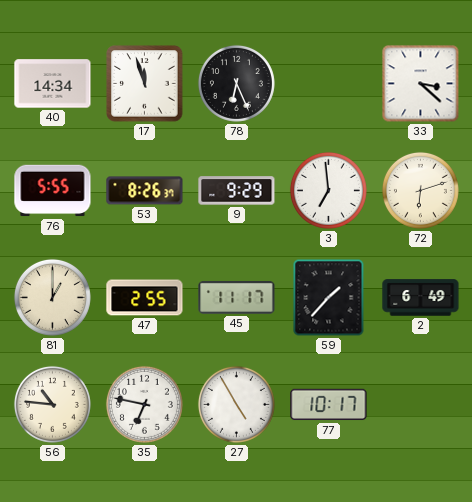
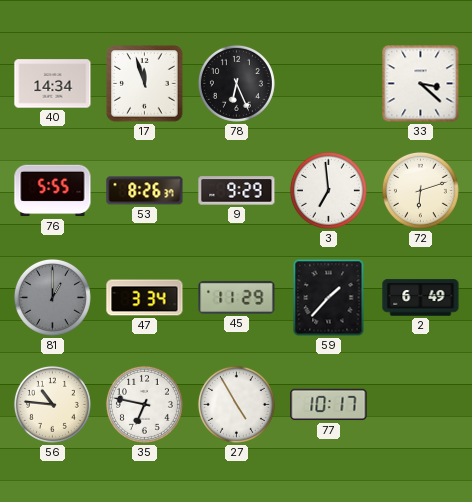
81 dial: cream -> grey
47: 2:55 -> 3:34
45: 11:17 -> 11:29
